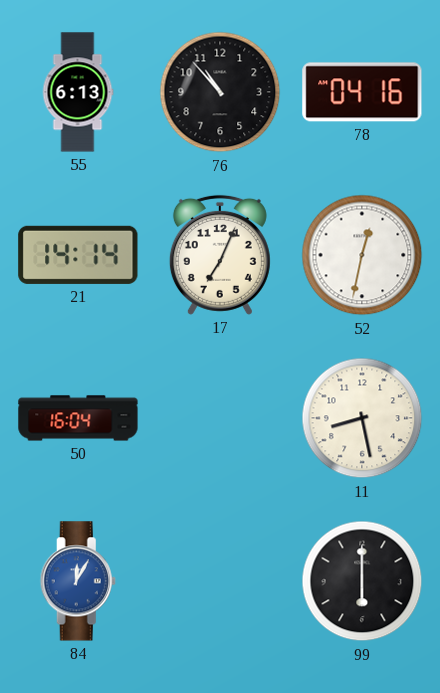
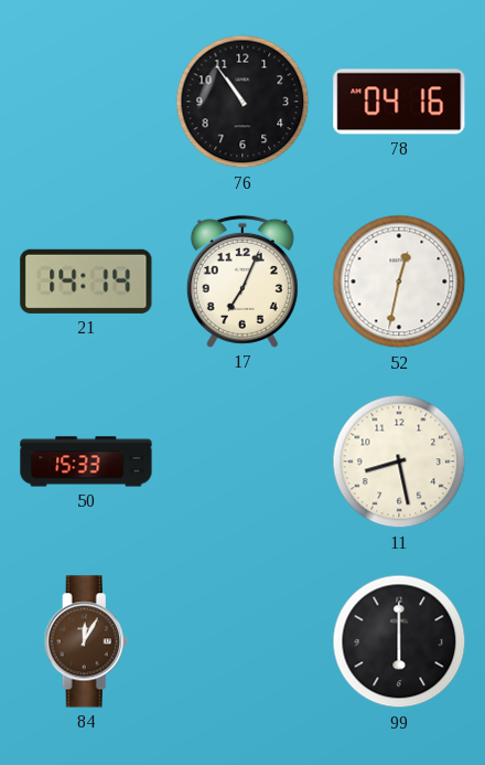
55: 6:13 -> none
76: 10:53 -> 10:54
50: 16:04 -> 15:33
84 dial: blue -> brown
